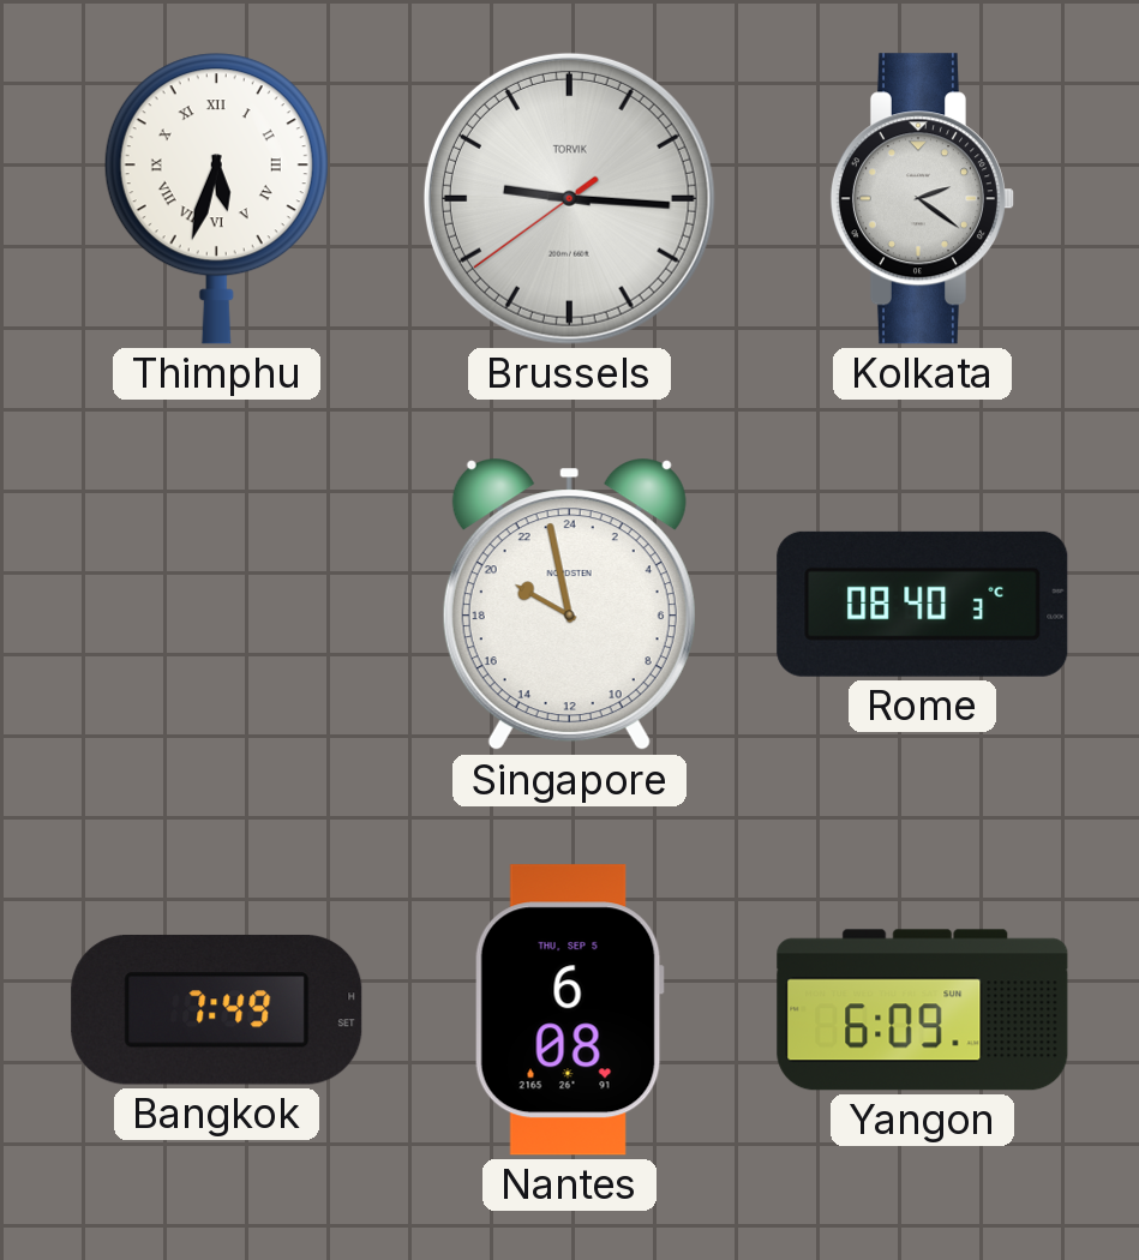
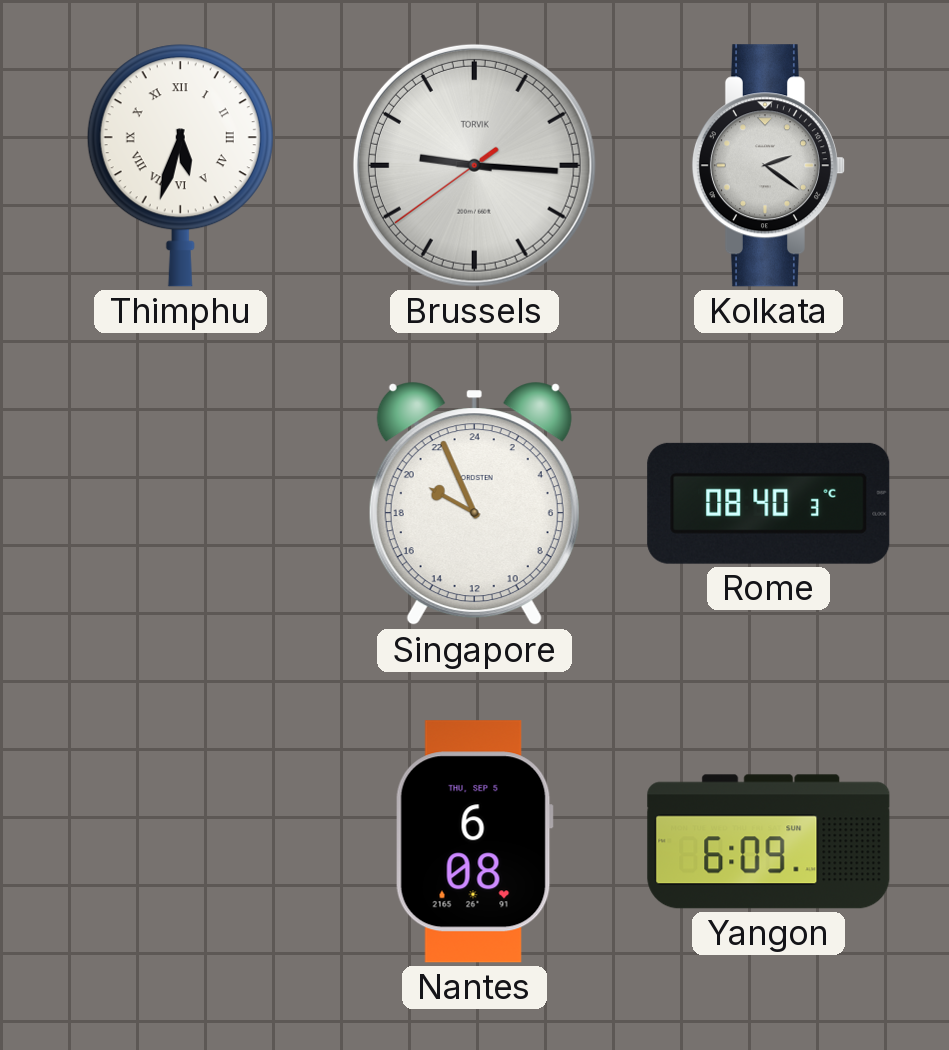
Singapore: 19:58 -> 19:56
Bangkok: 7:49 -> none
